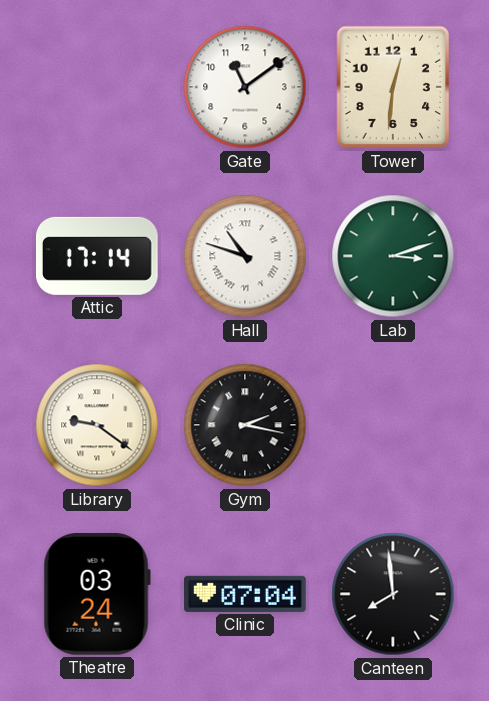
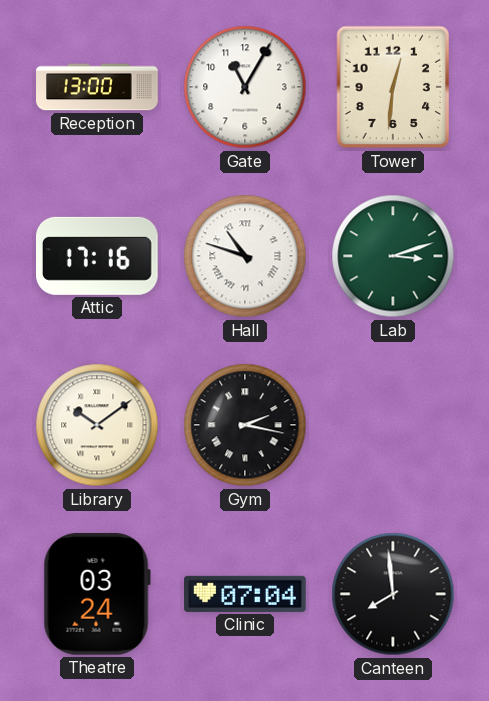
Reception: none -> 13:00
Gate: 11:09 -> 11:05
Attic: 17:14 -> 17:16
Library: 9:21 -> 10:09
